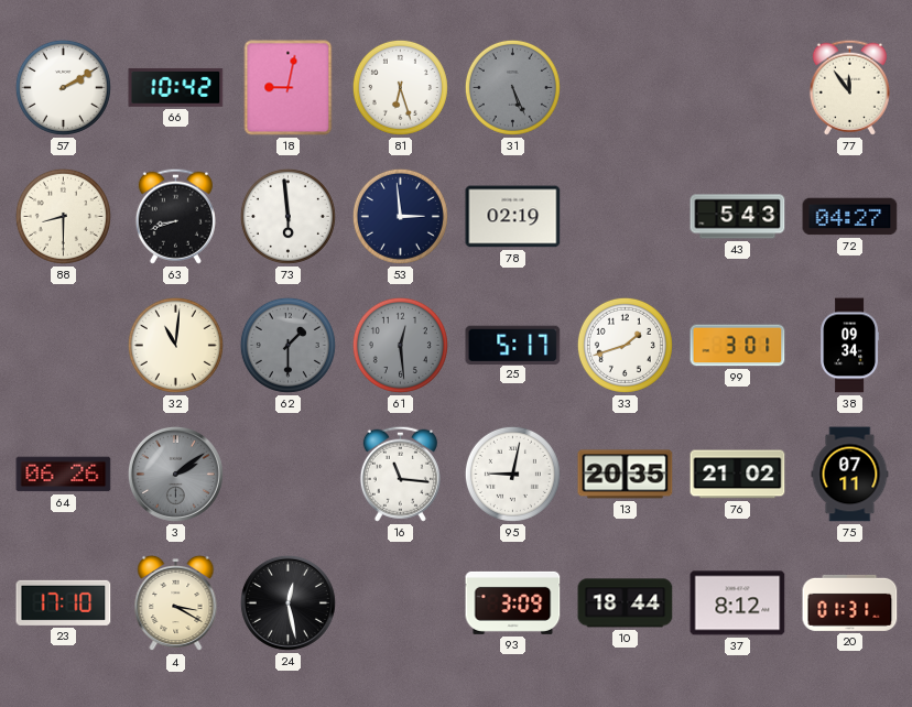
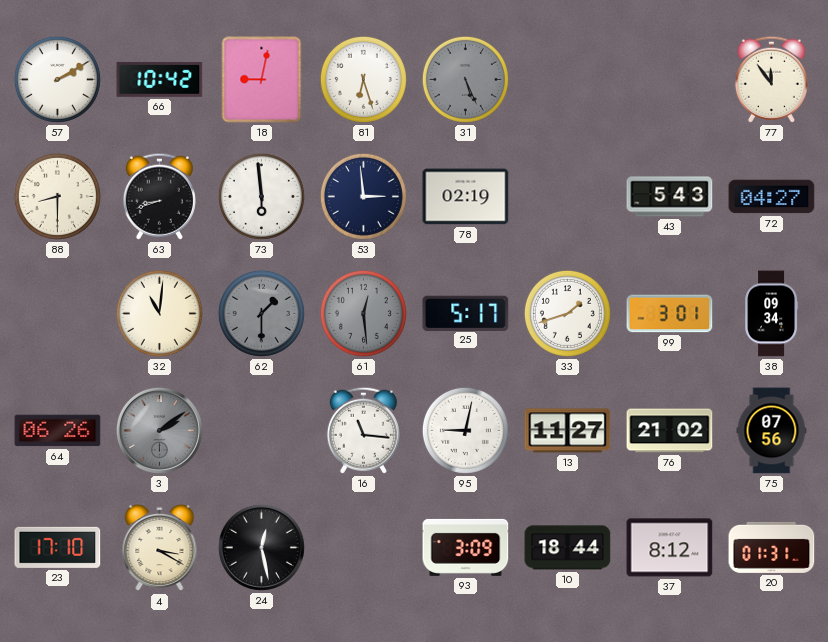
13: 20:35 -> 11:27
75: 07:11 -> 07:56
